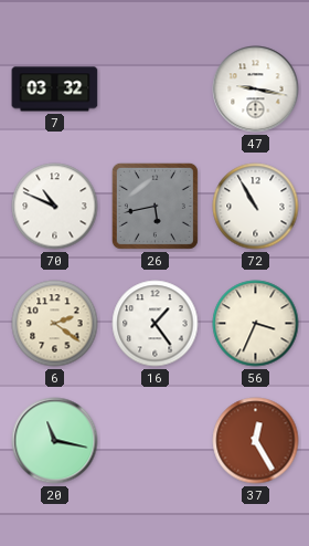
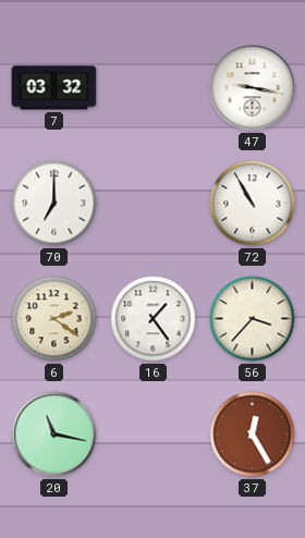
70: 10:49 -> 7:00
26: 5:43 -> none
56: 3:34 -> 3:37
